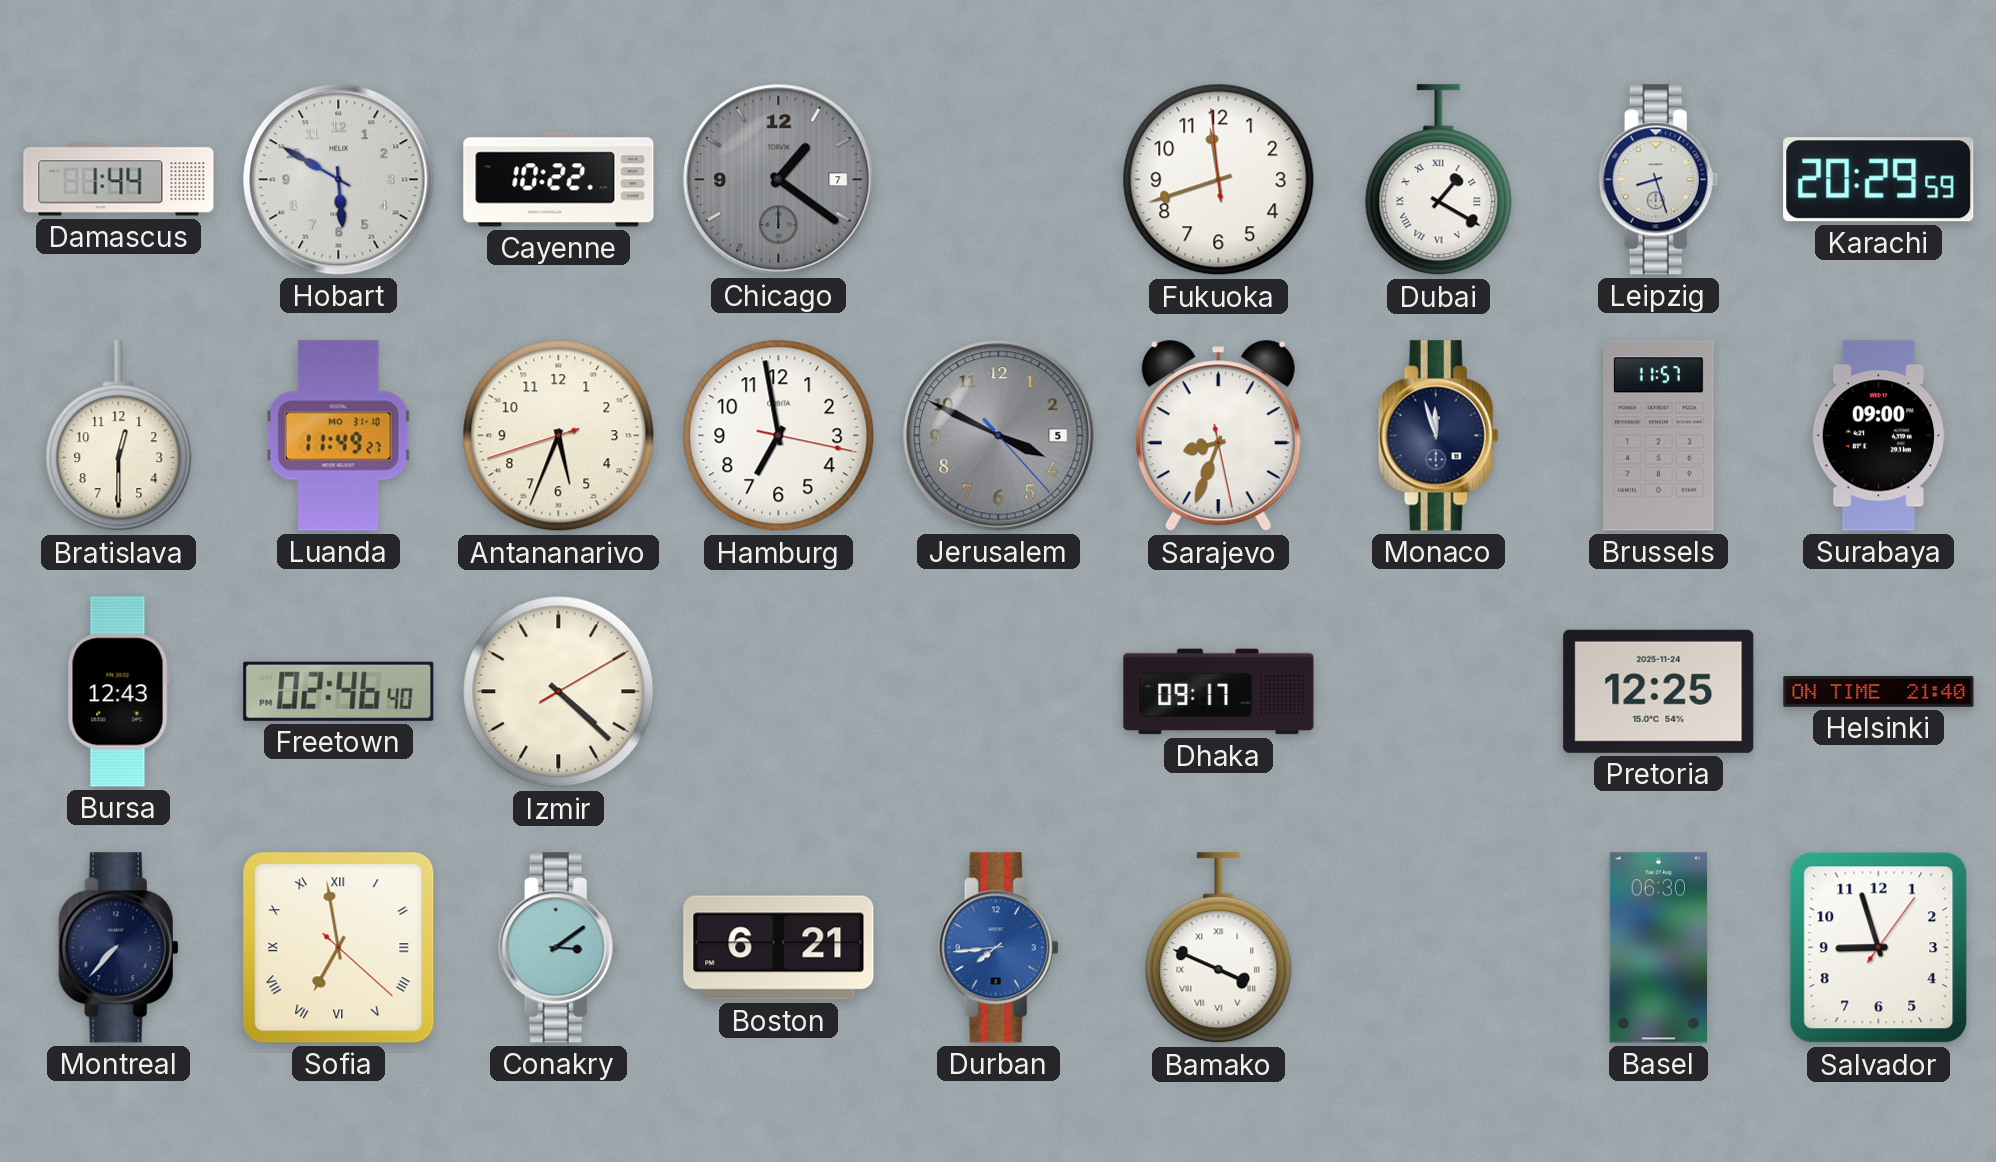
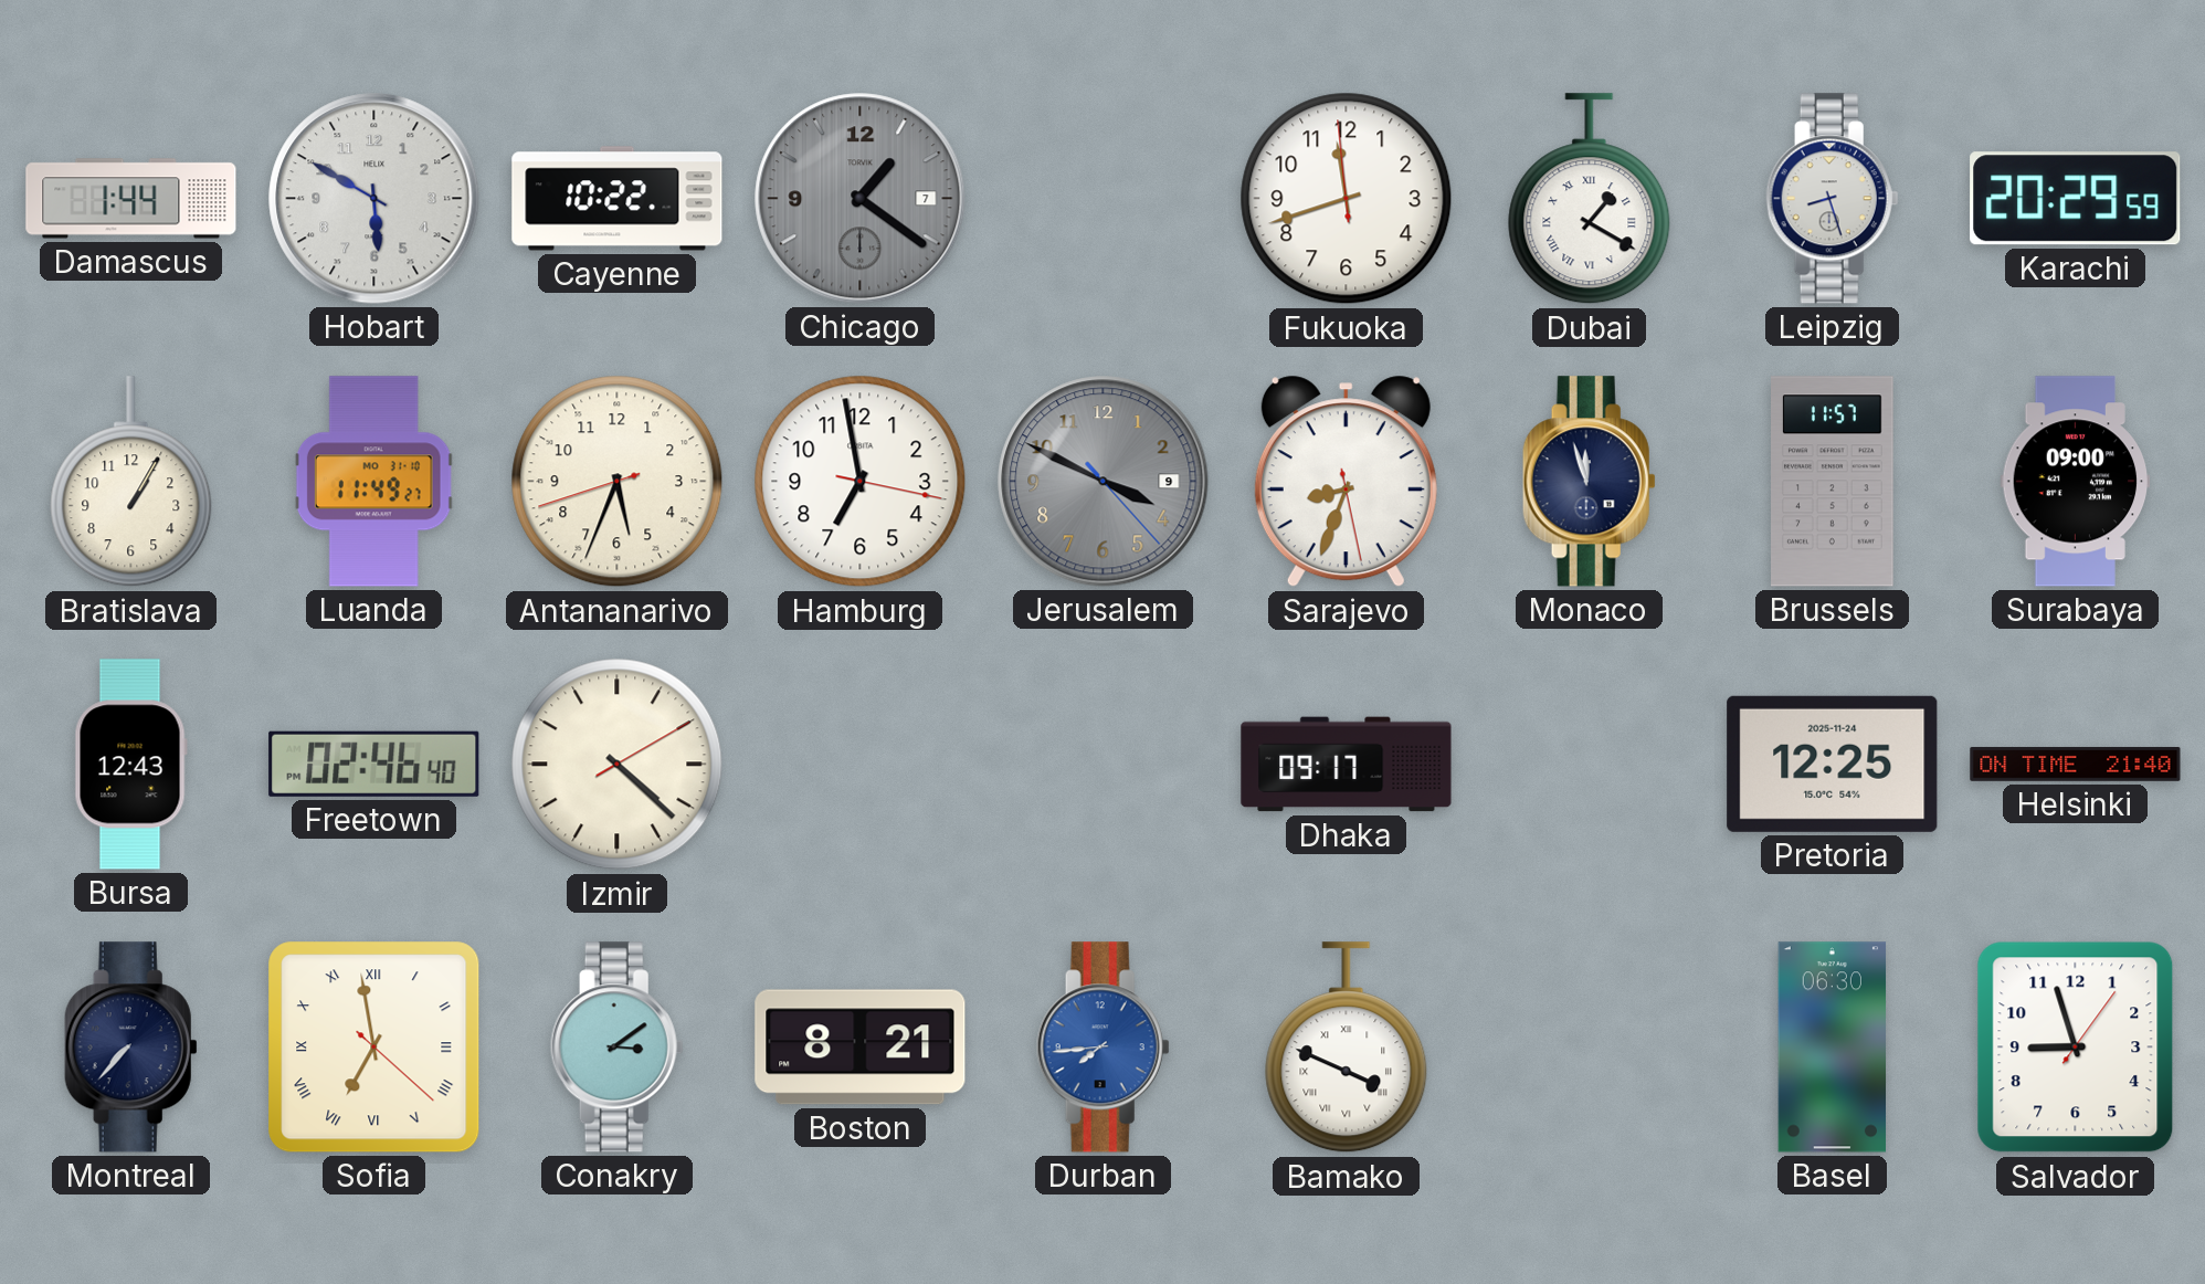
Bratislava: 12:30 -> 1:05
Jerusalem date: 5 -> 9
Boston: 6:21 -> 8:21
